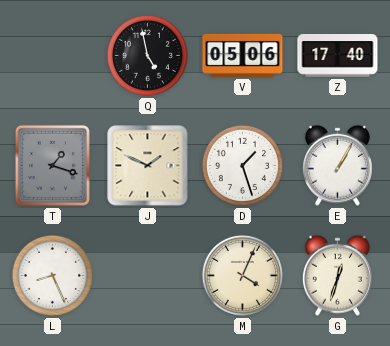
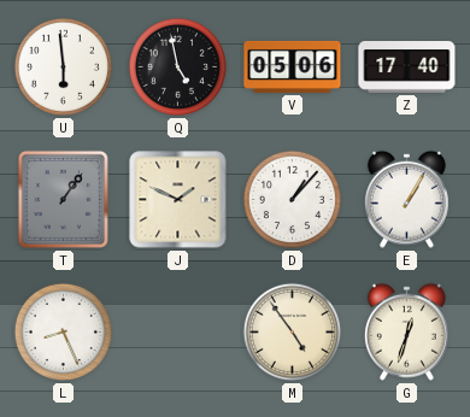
U: none -> 5:59
T: 1:18 -> 1:06
D: 1:27 -> 1:07
M: 4:04 -> 4:54
